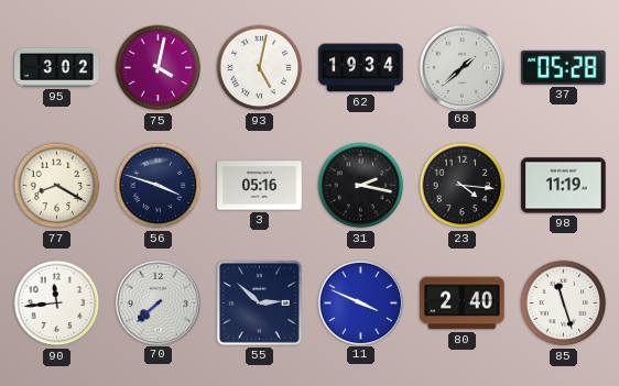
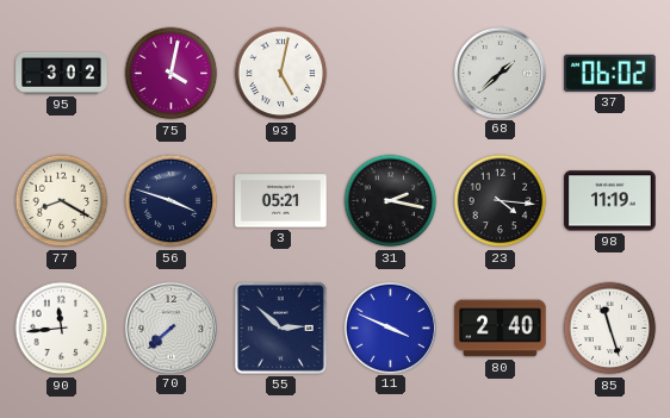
62: 19:34 -> none
37: 05:28 -> 06:02
3: 05:16 -> 05:21
